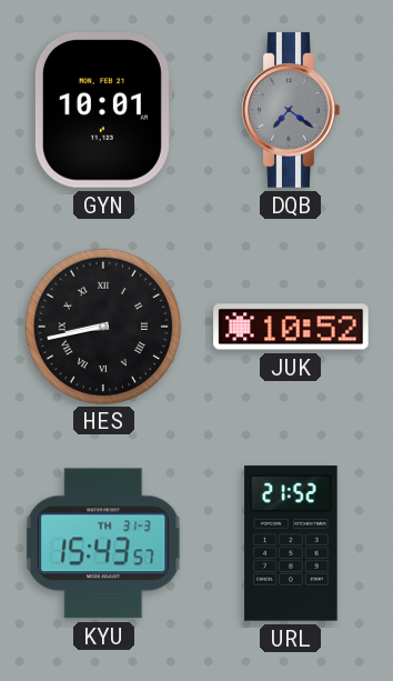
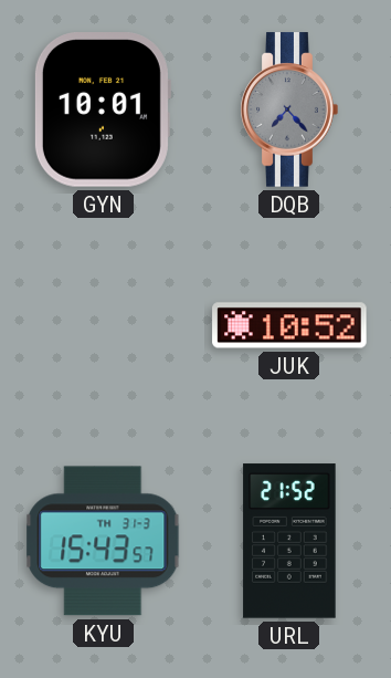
DQB: 7:21 -> 7:23
HES: 8:43 -> none
